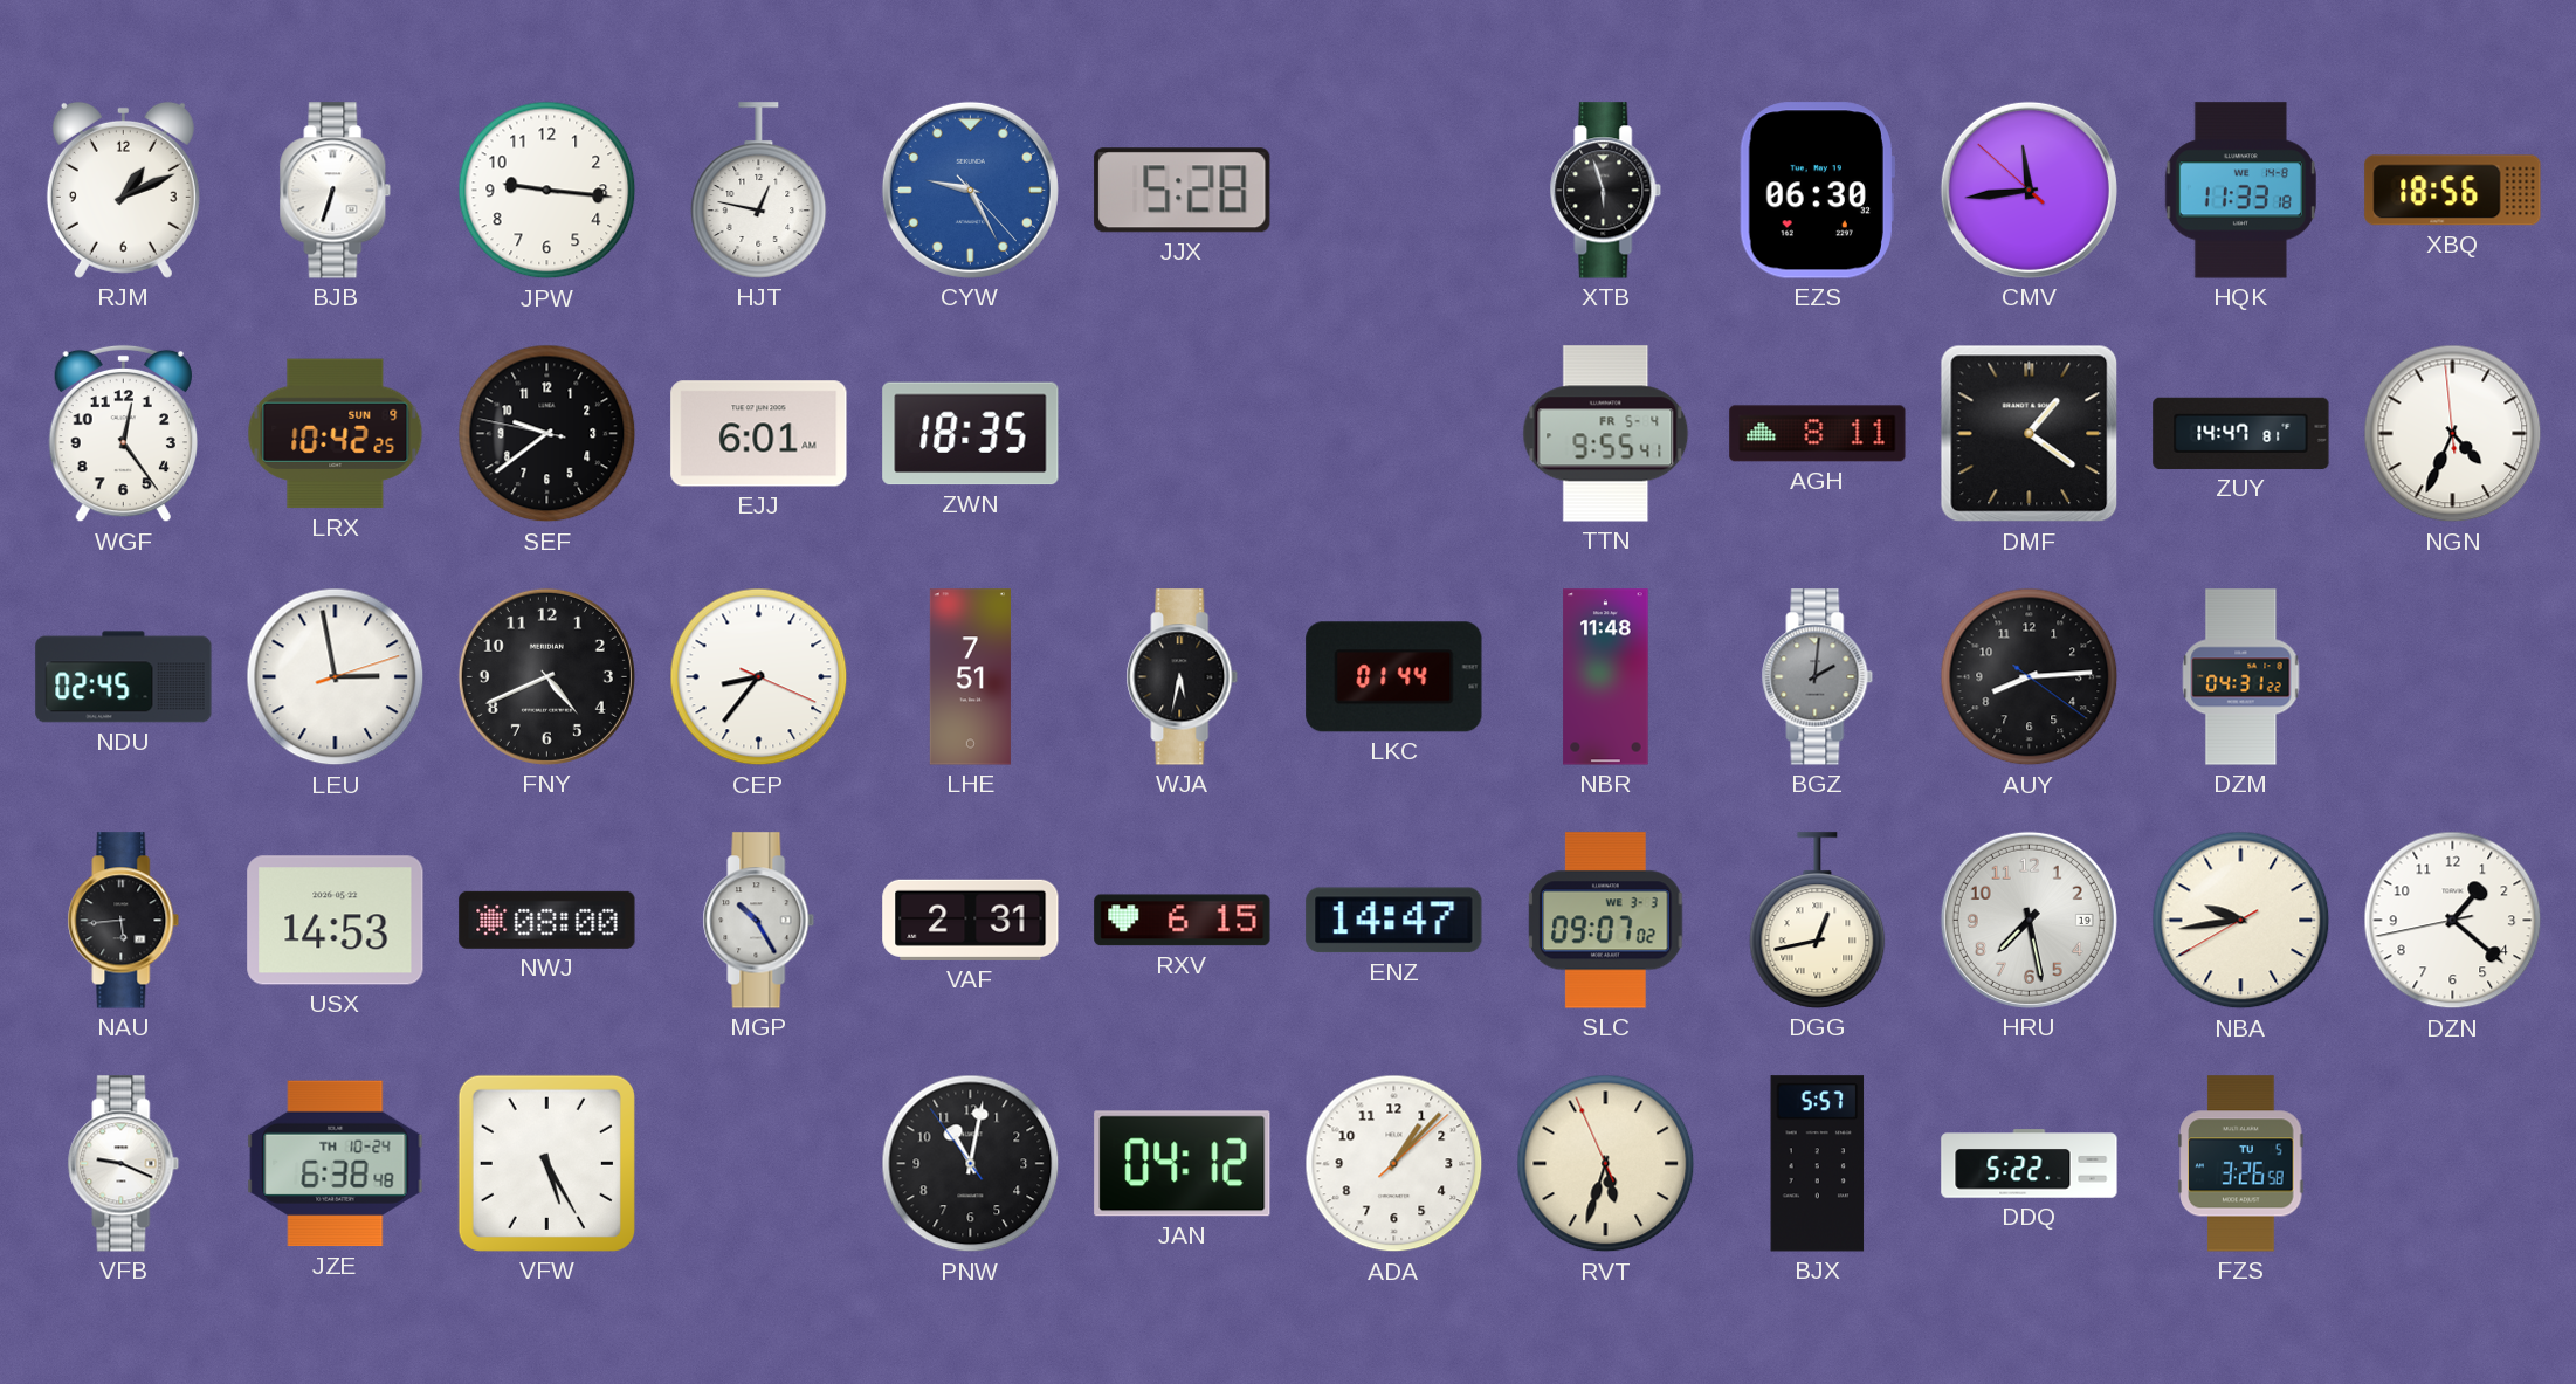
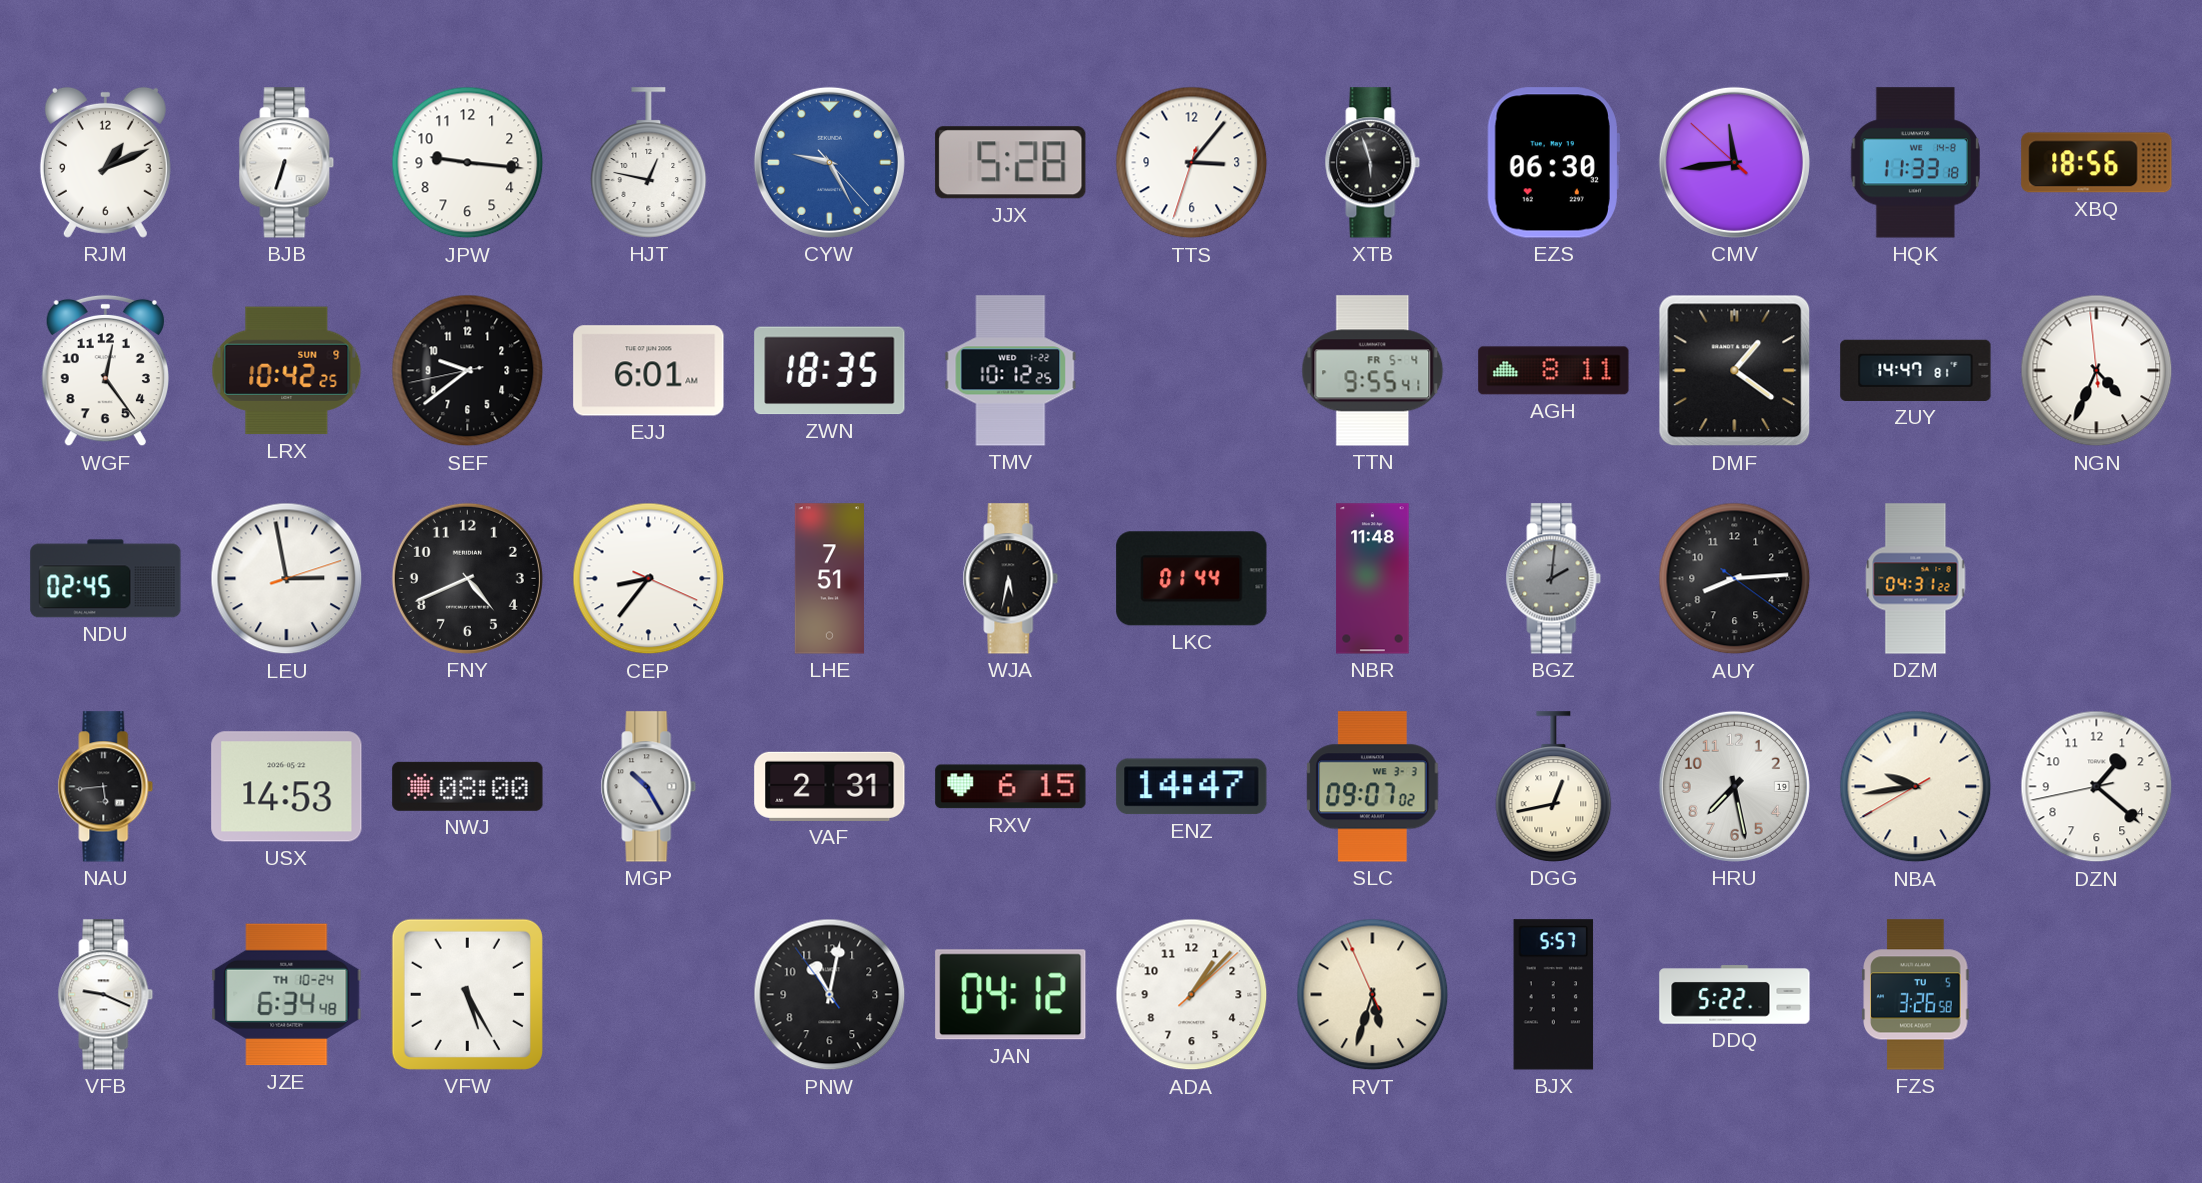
TTS: none -> 3:06
SEF: 9:38:47 -> 9:38:43
TMV: none -> 10:12
JZE: 6:38 -> 6:34
